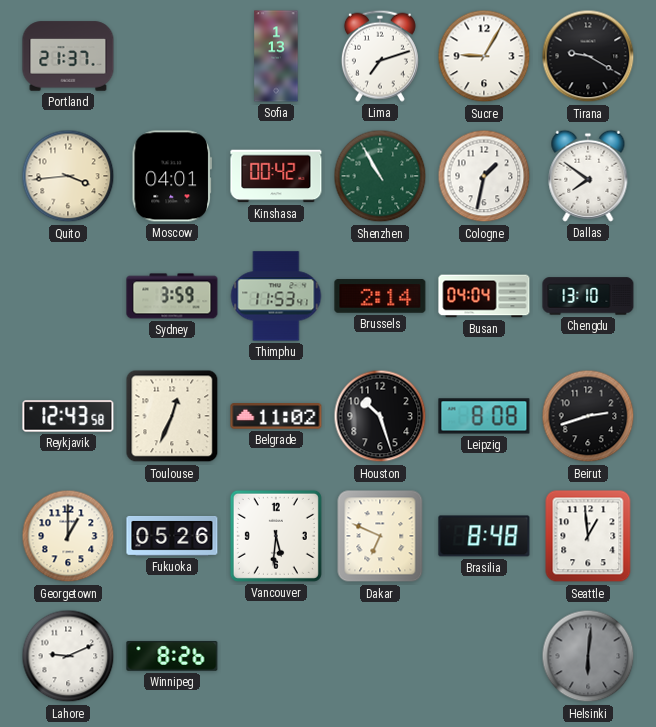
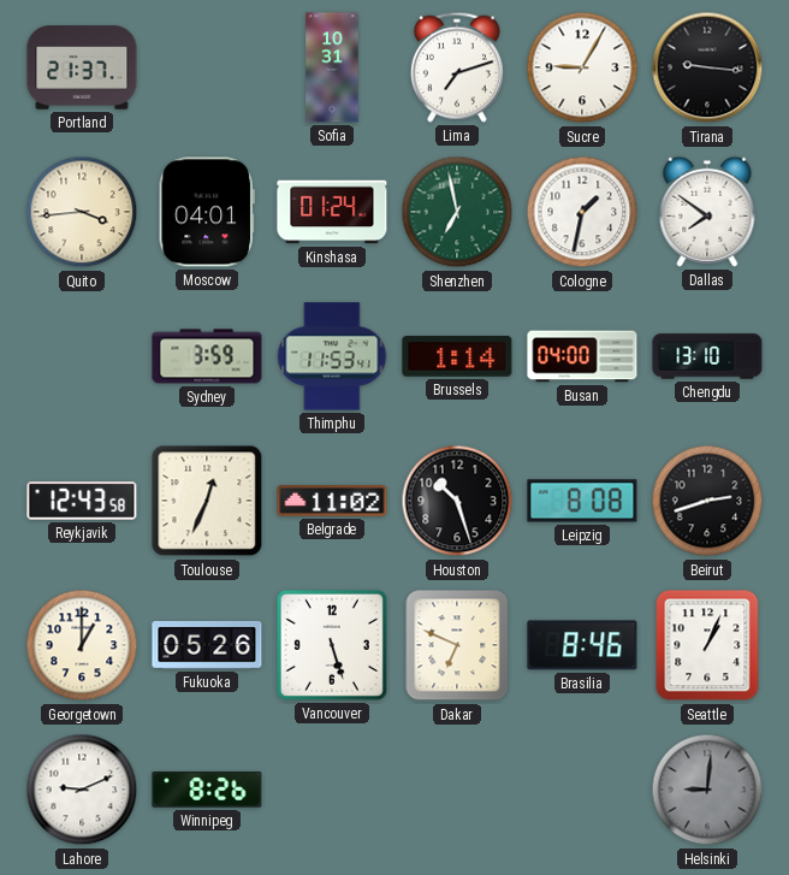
Sofia: 1:13 -> 10:31
Tirana: 9:20 -> 9:16
Kinshasa: 00:42 -> 01:24
Shenzhen: 10:55 -> 6:58
Brussels: 2:14 -> 1:14
Busan: 04:04 -> 04:00
Vancouver: 5:31 -> 5:27
Brasilia: 8:48 -> 8:46
Seattle: 12:59 -> 1:04
Helsinki: 6:01 -> 9:01
